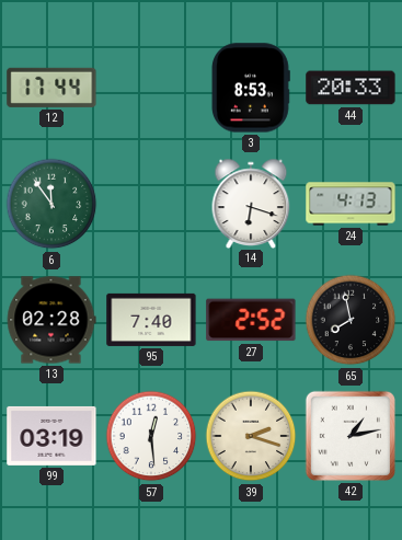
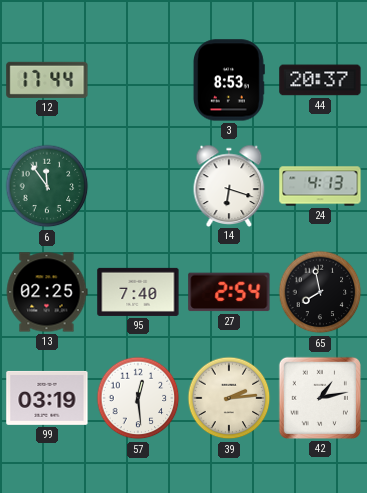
44: 20:33 -> 20:37
13: 02:28 -> 02:25
27: 2:52 -> 2:54
39: 2:18 -> 2:14
